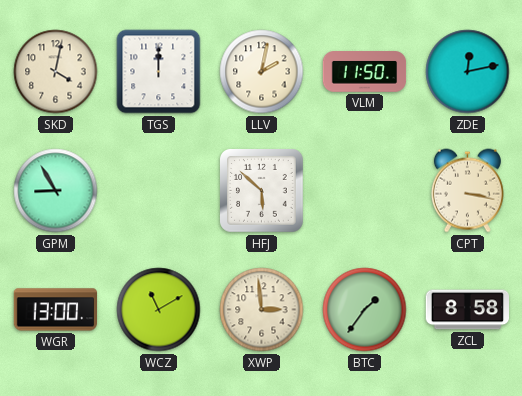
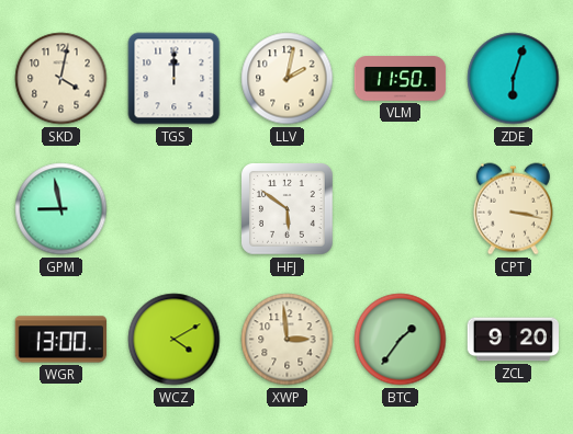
ZDE: 12:13 -> 6:03
GPM: 8:55 -> 8:58
HFJ: 5:52 -> 5:51
WCZ: 11:10 -> 4:10
ZCL: 8:58 -> 9:20
